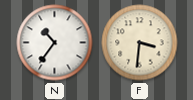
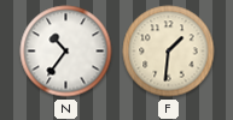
F: 3:31 -> 1:31
